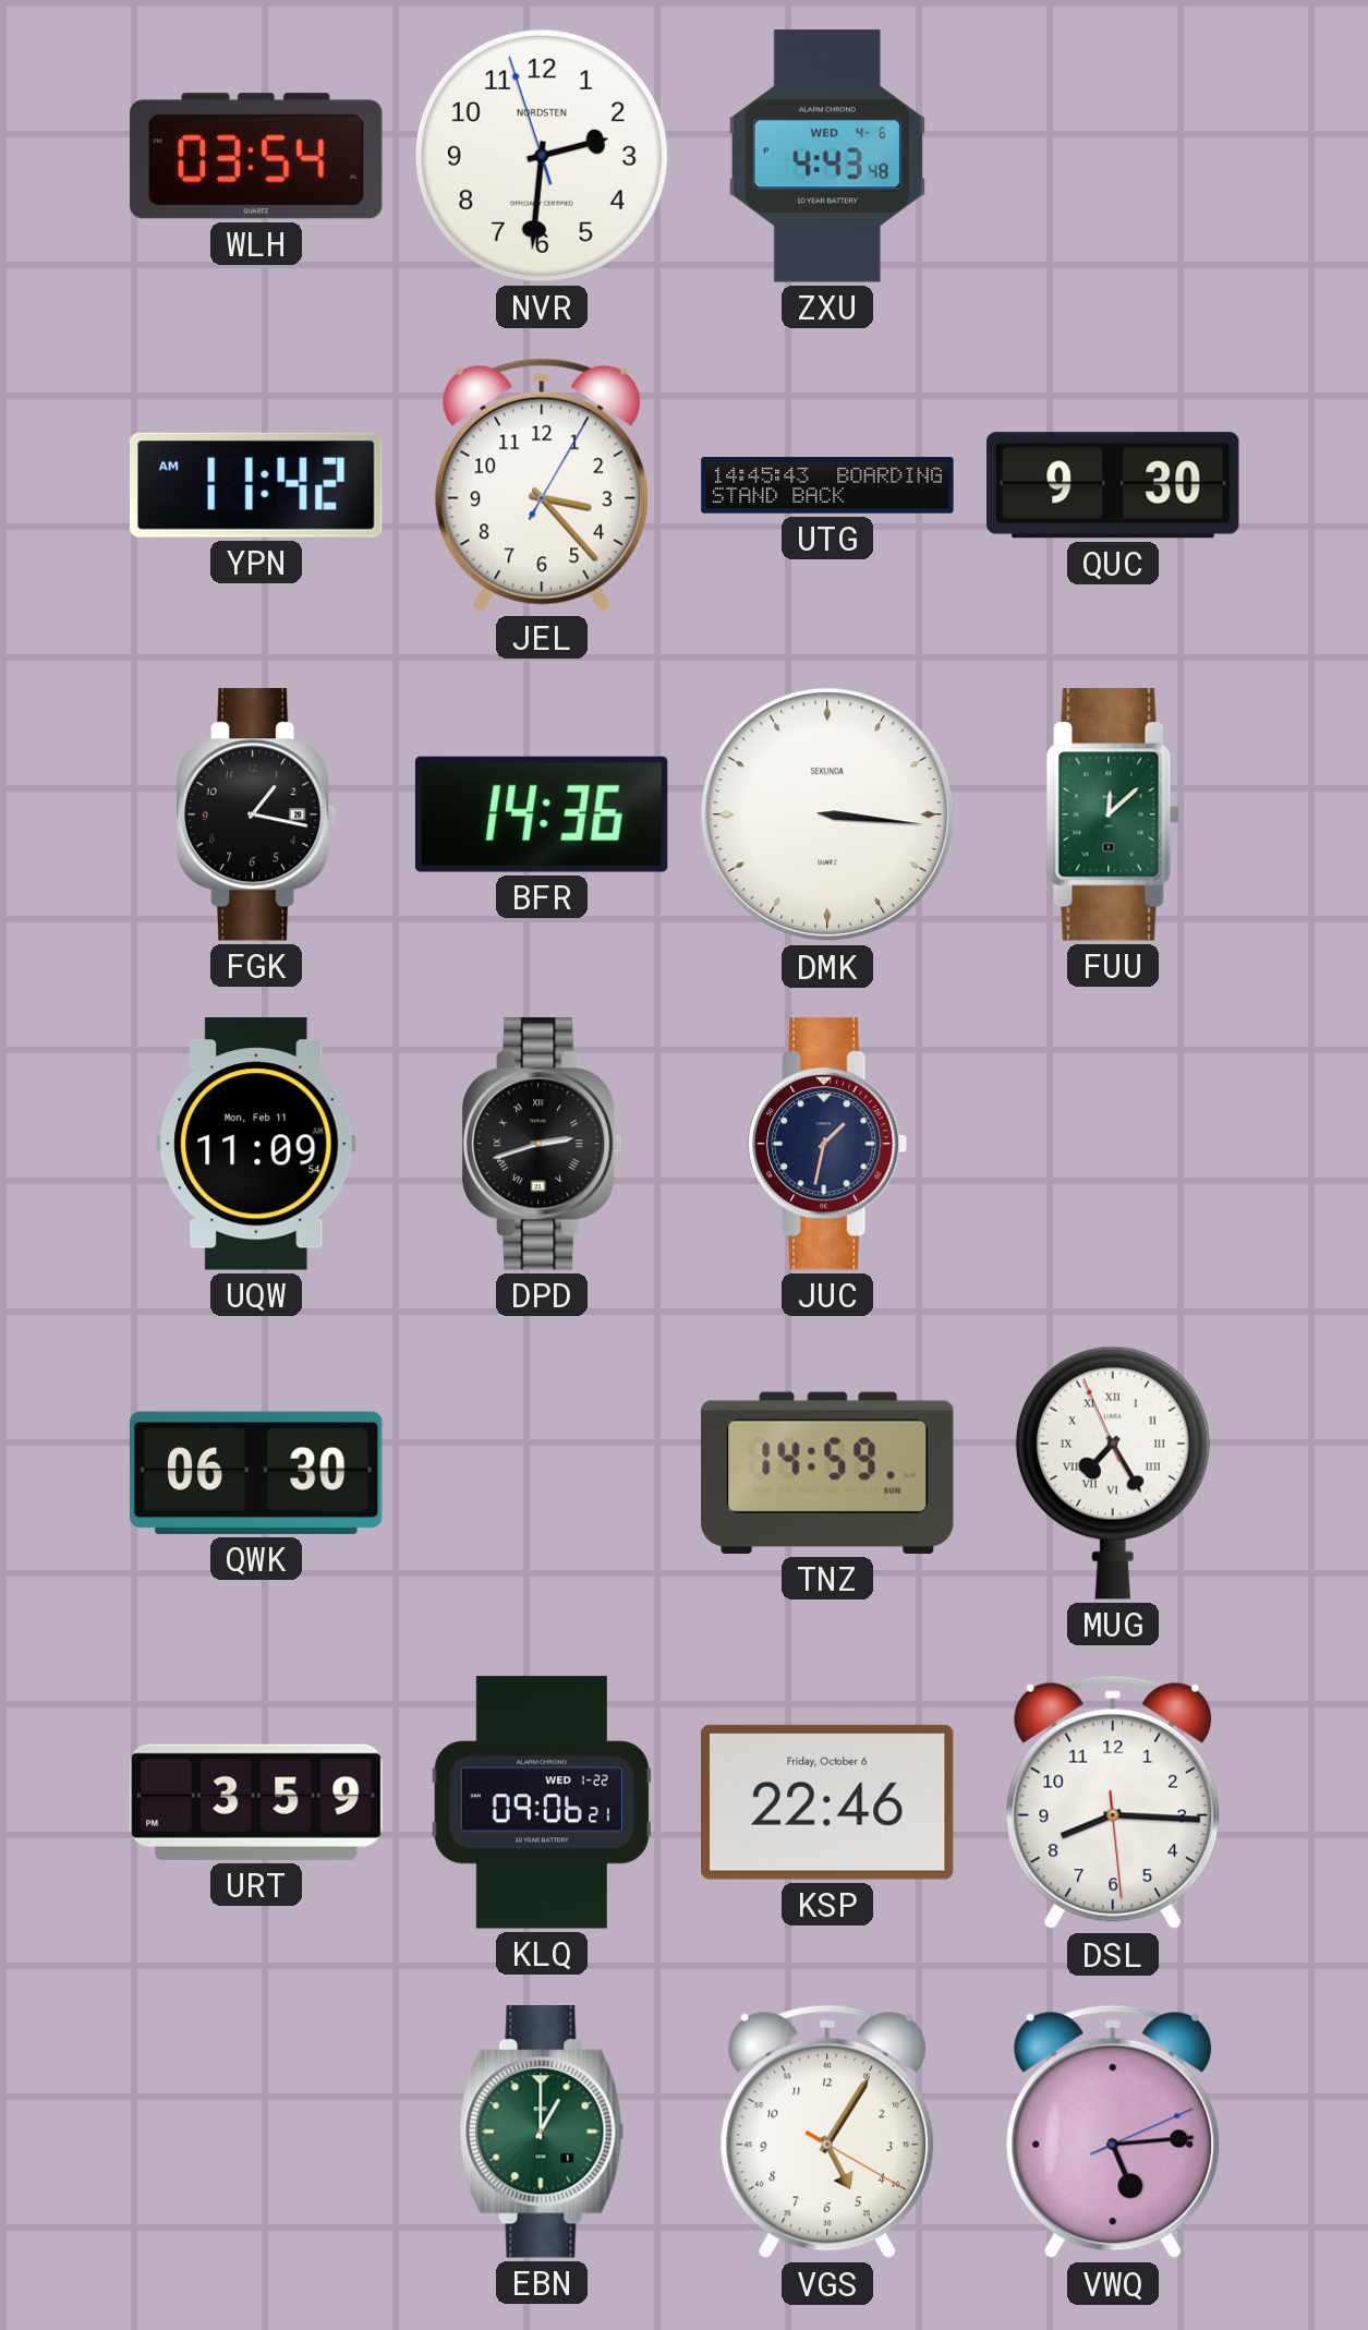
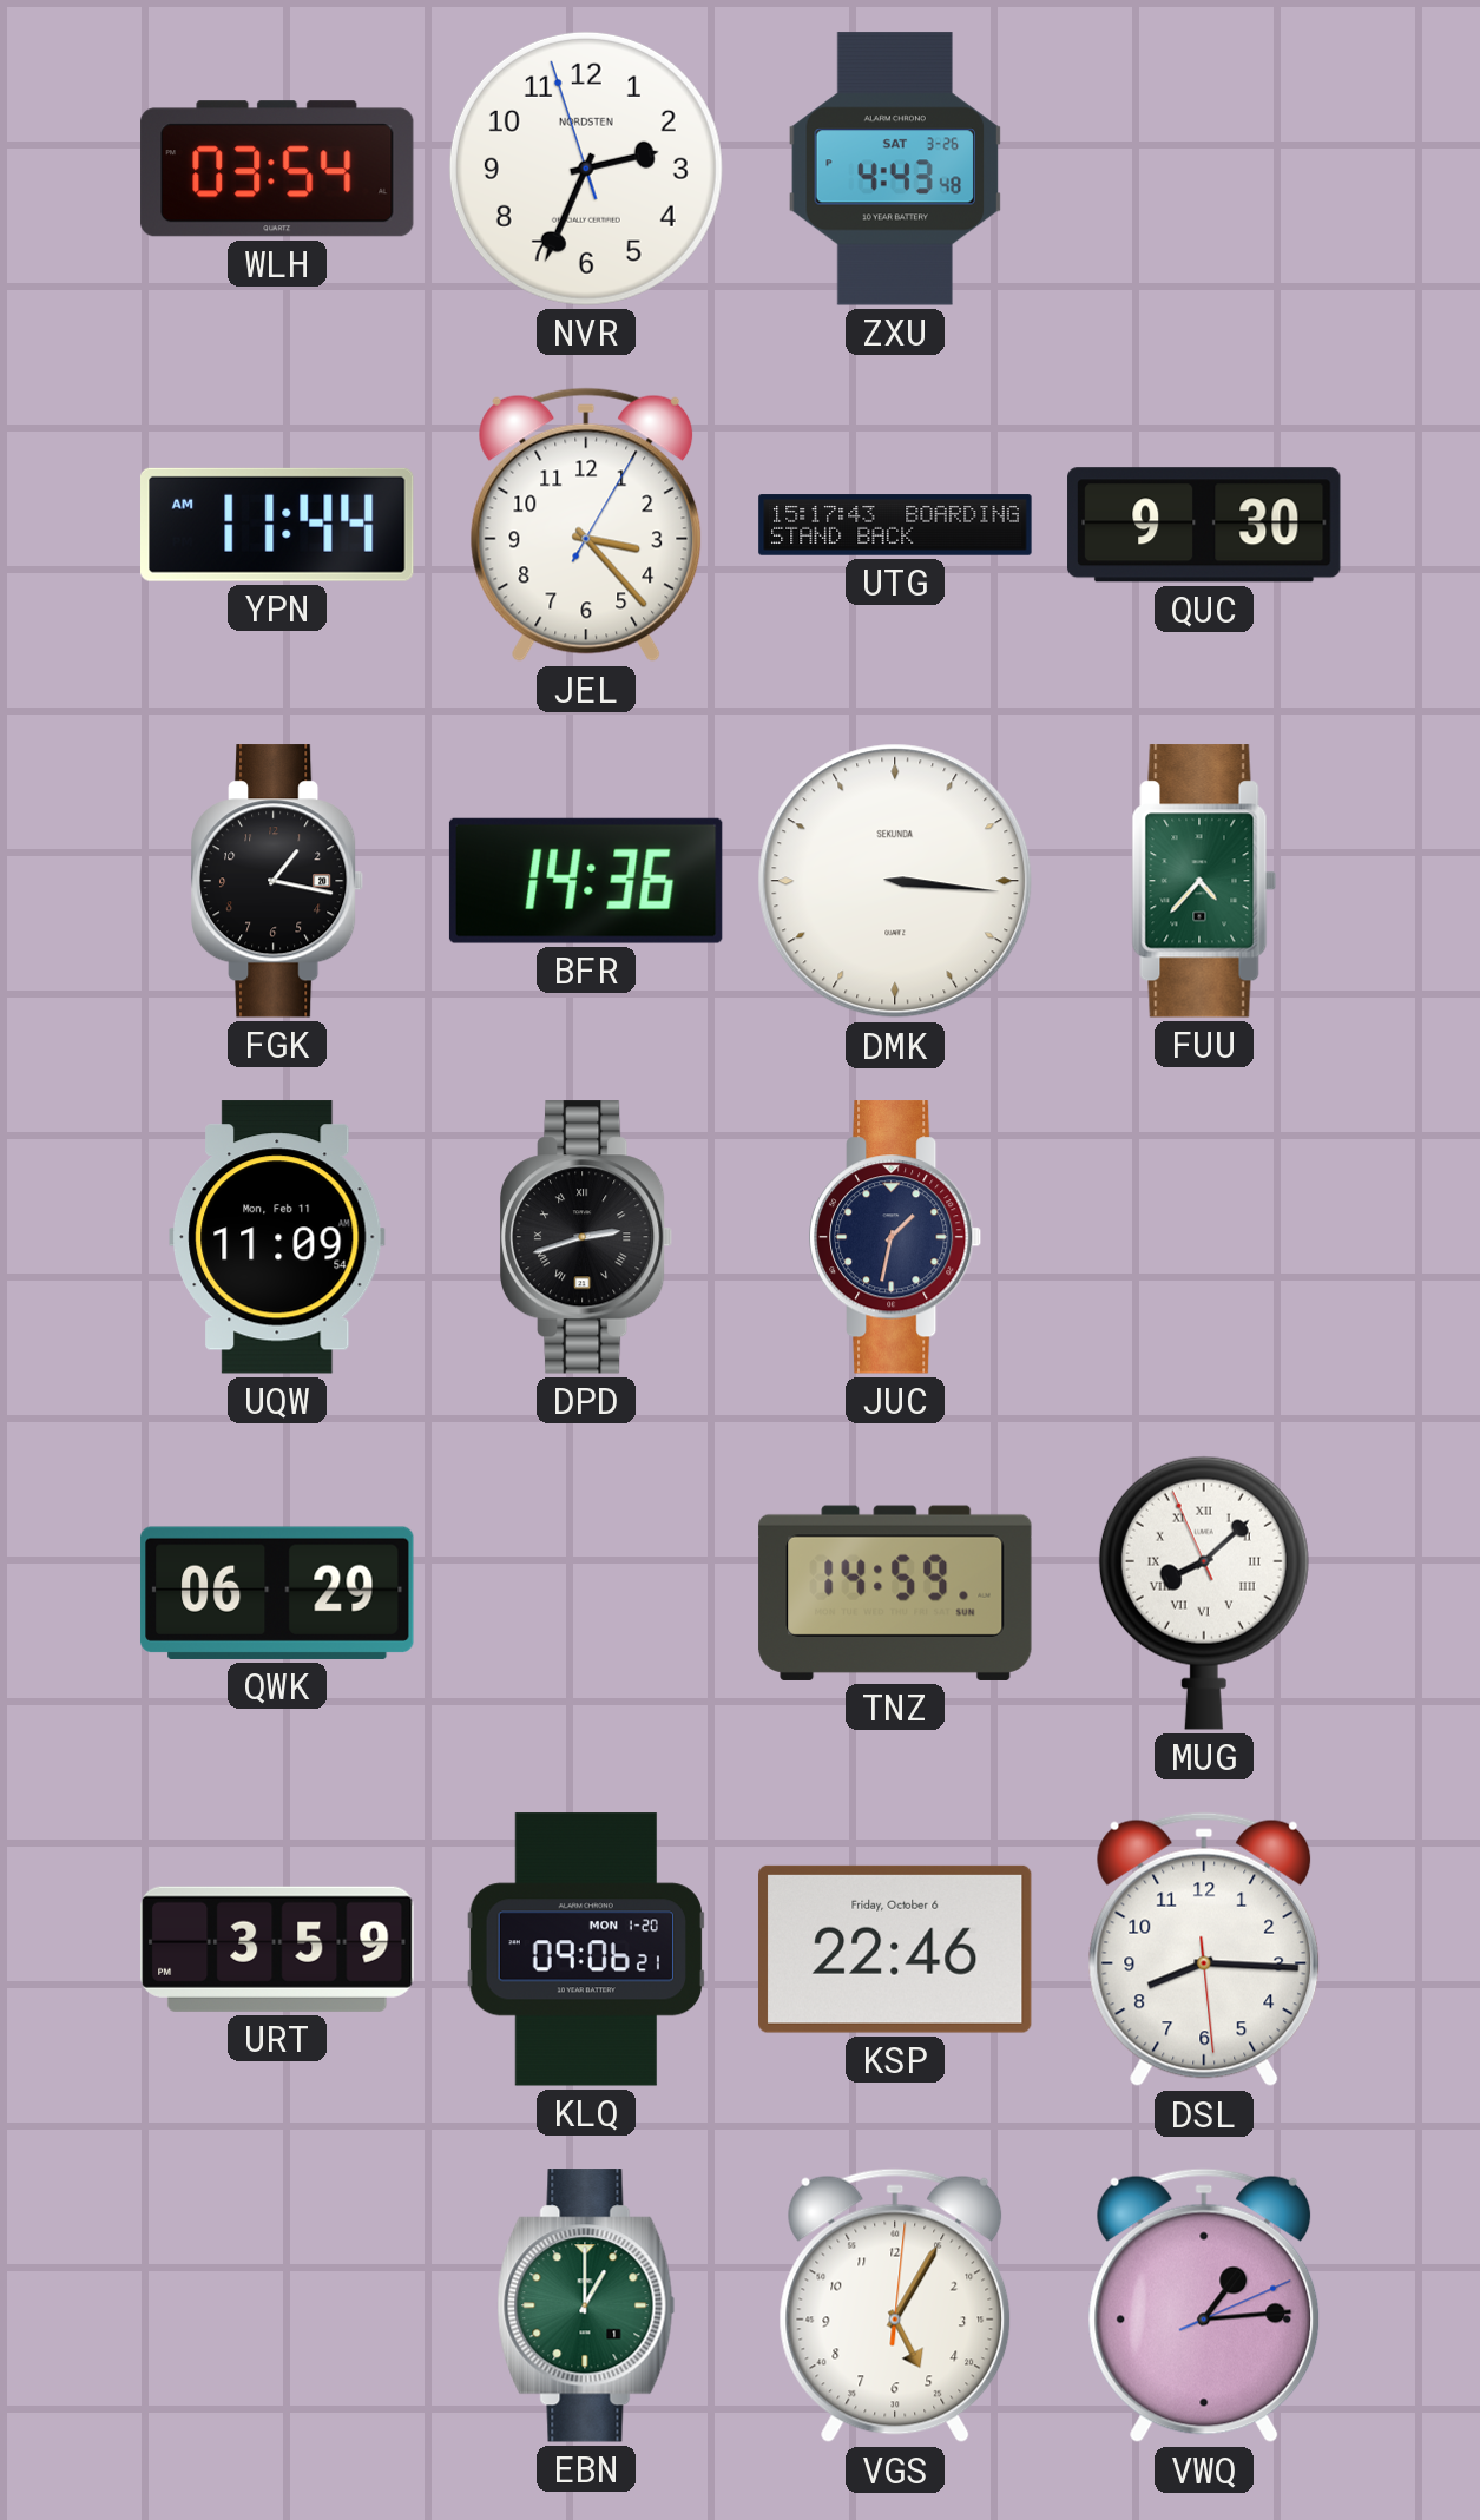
NVR: 2:30 -> 2:33
ZXU date: WED 4-6 -> SAT 3-26
YPN: 11:42 -> 11:44
UTG: 14:45 -> 15:17
FUU: 12:08 -> 4:37
QWK: 06:30 -> 06:29
MUG: 7:24 -> 8:07
KLQ date: WED 1-22 -> MON 1-20
VGS: 5:05:20 -> 5:05:01
VWQ: 5:14 -> 1:14
